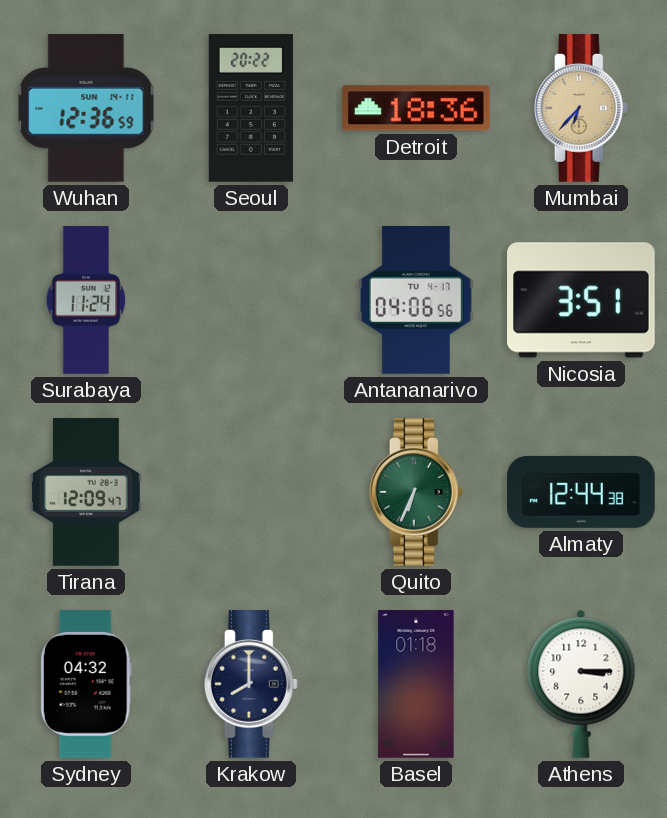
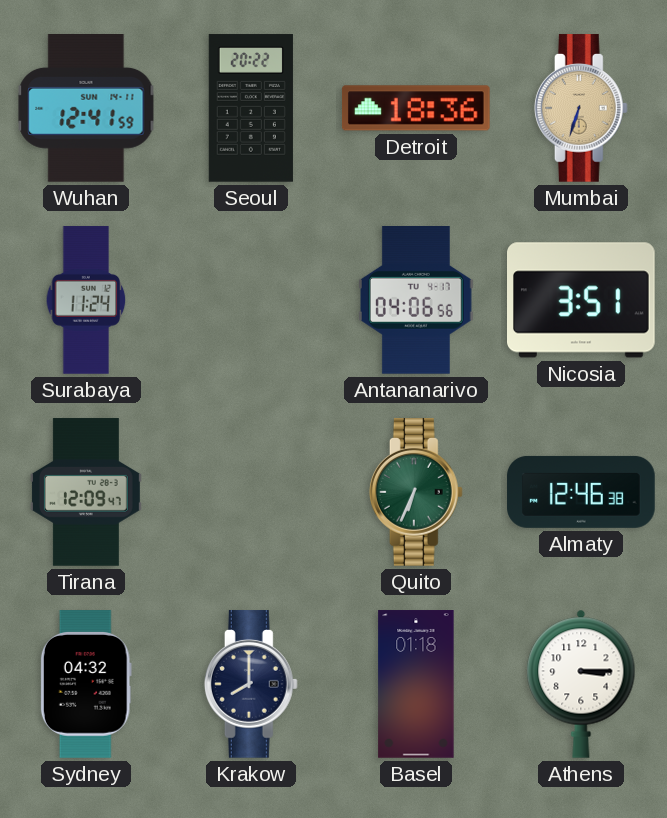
Wuhan: 12:36 -> 12:41
Mumbai: 6:37 -> 6:33
Almaty: 12:44 -> 12:46
